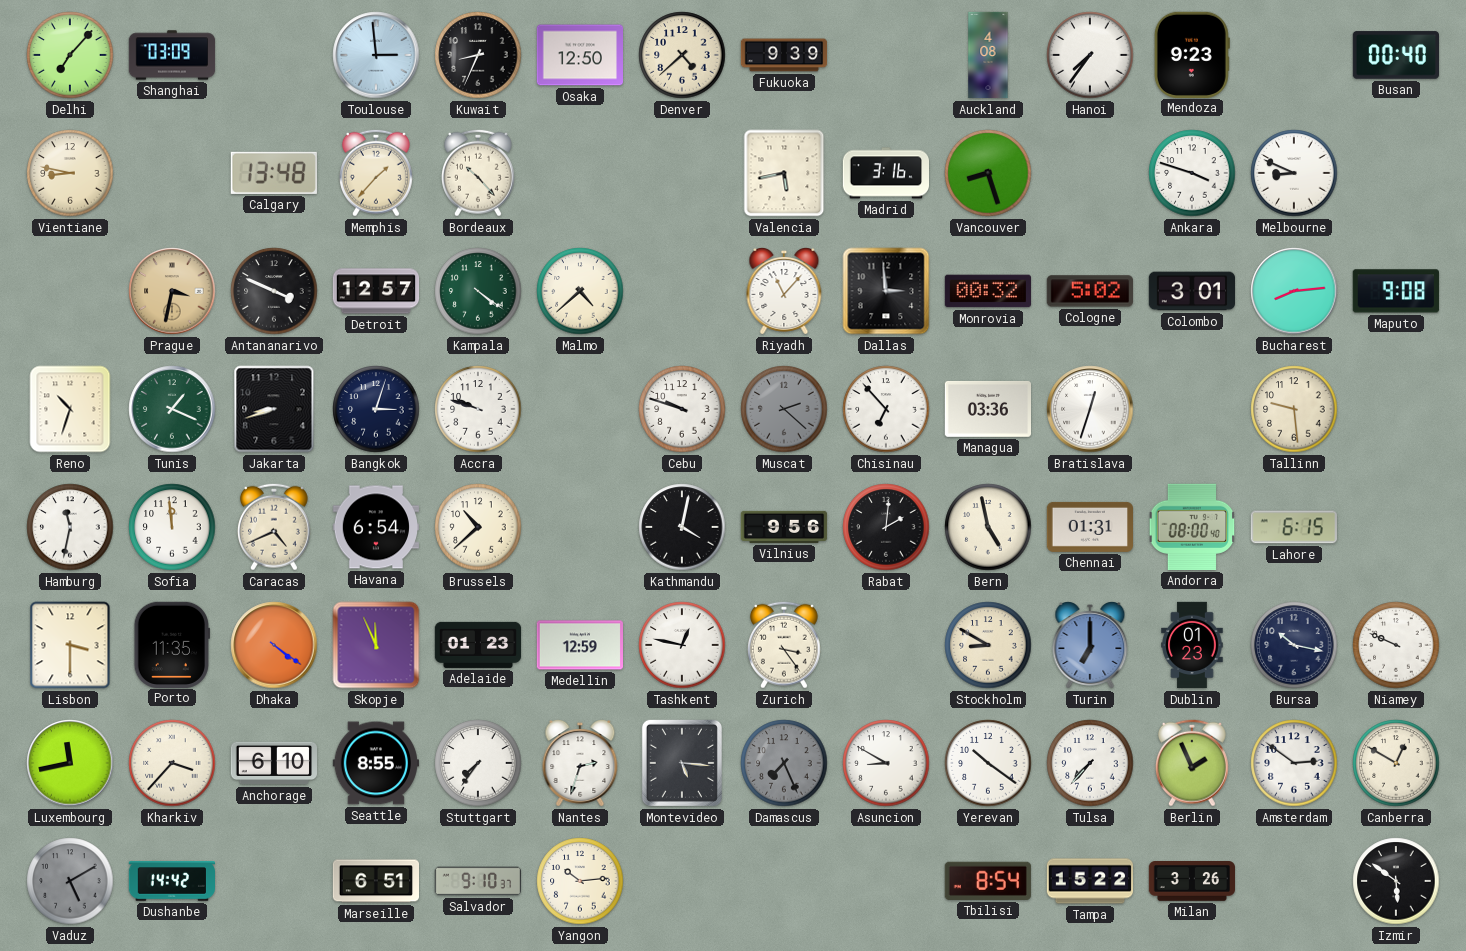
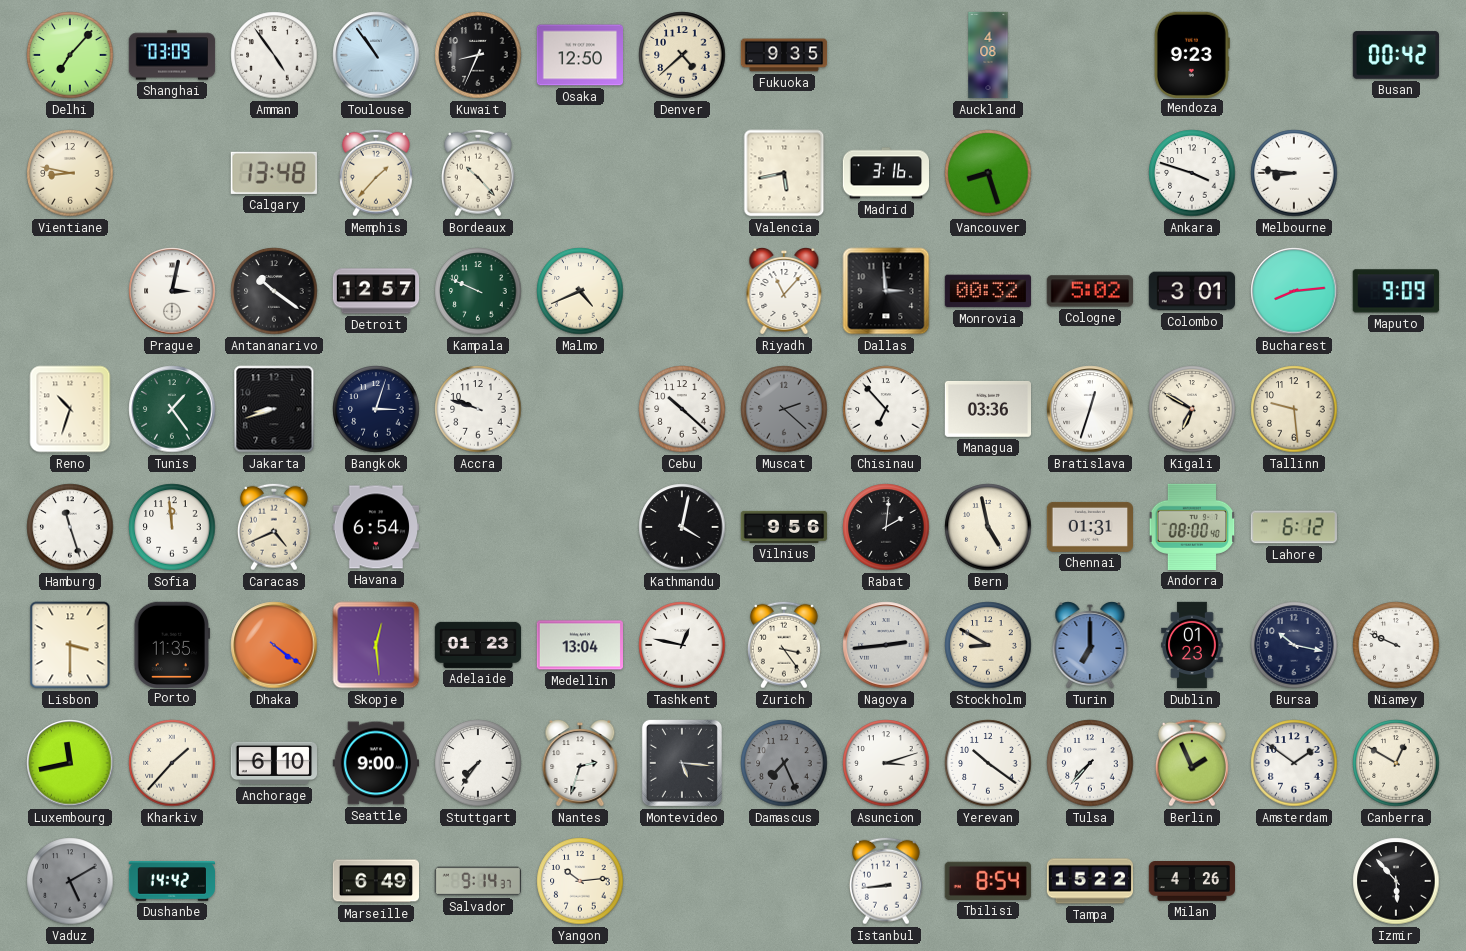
Amman: none -> 4:54
Toulouse: 2:59 -> 10:54
Fukuoka: 9:39 -> 9:35
Hanoi: 7:36 -> none
Busan: 00:40 -> 00:42
Melbourne: 8:49 -> 8:46
Prague: 3:32 -> 3:02
Prague dial: champagne -> white
Antananarivo: 3:49 -> 10:21
Kampala: 4:21 -> 9:49
Malmo: 4:38 -> 4:41
Maputo: 9:08 -> 9:09
Tunis: 1:19 -> 1:24
Cebu: 9:48 -> 10:22
Kigali: none -> 6:50
Hamburg: 11:32 -> 11:27
Brussels: 10:38 -> none
Lahore: 6:15 -> 6:12
Skopje: 11:56 -> 12:29
Medellin: 12:59 -> 13:04
Nagoya: none -> 2:44
Kharkiv: 3:37 -> 1:37
Seattle: 8:55 -> 9:00
Asuncion: 8:50 -> 3:12
Amsterdam: 2:51 -> 1:51
Marseille: 6:51 -> 6:49
Salvador: 9:10 -> 9:14
Istanbul: none -> 8:44
Milan: 3:26 -> 4:26
Izmir: 5:51 -> 5:53
